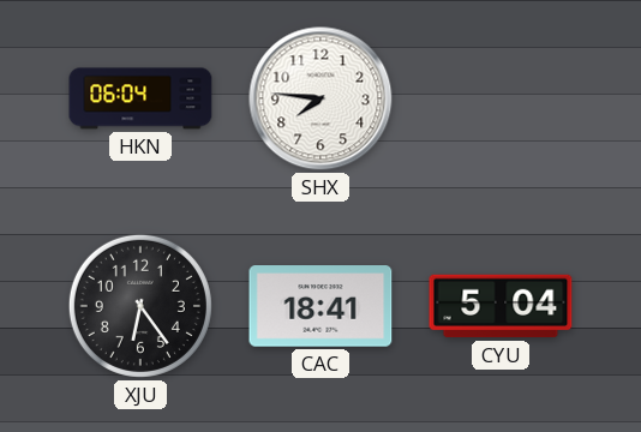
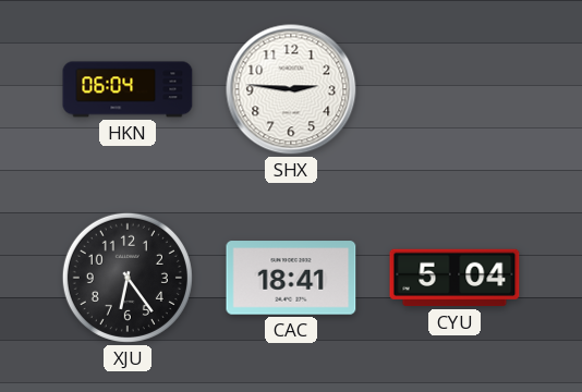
SHX: 7:46 -> 2:46
